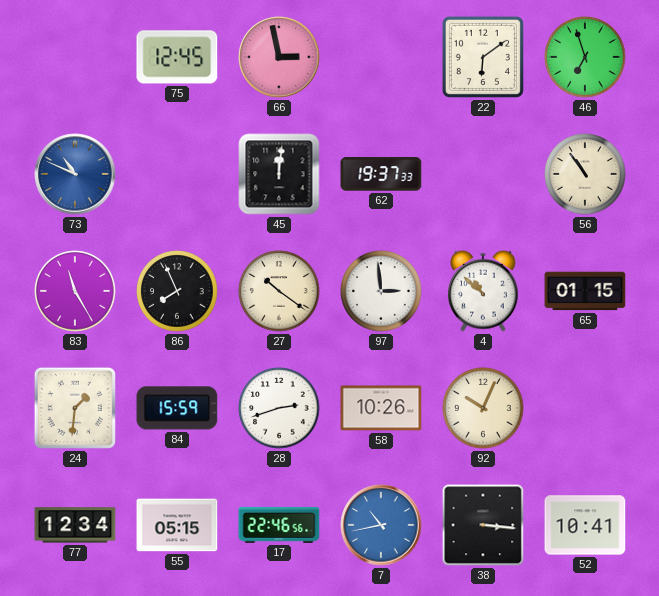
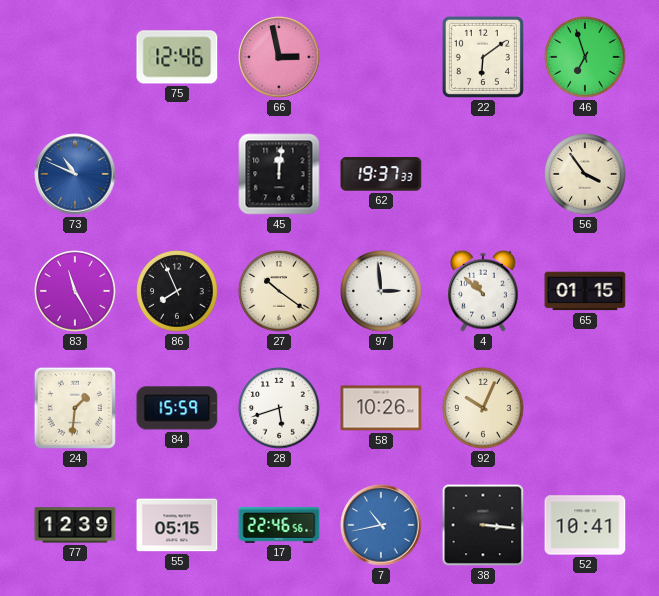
75: 12:45 -> 12:46
56: 10:54 -> 3:54
28: 2:42 -> 5:42
77: 12:34 -> 12:39
